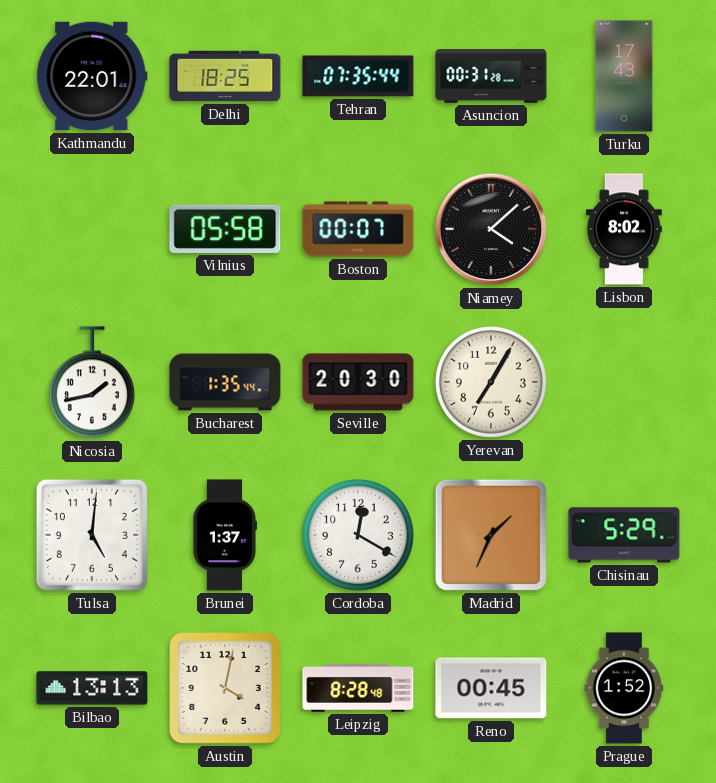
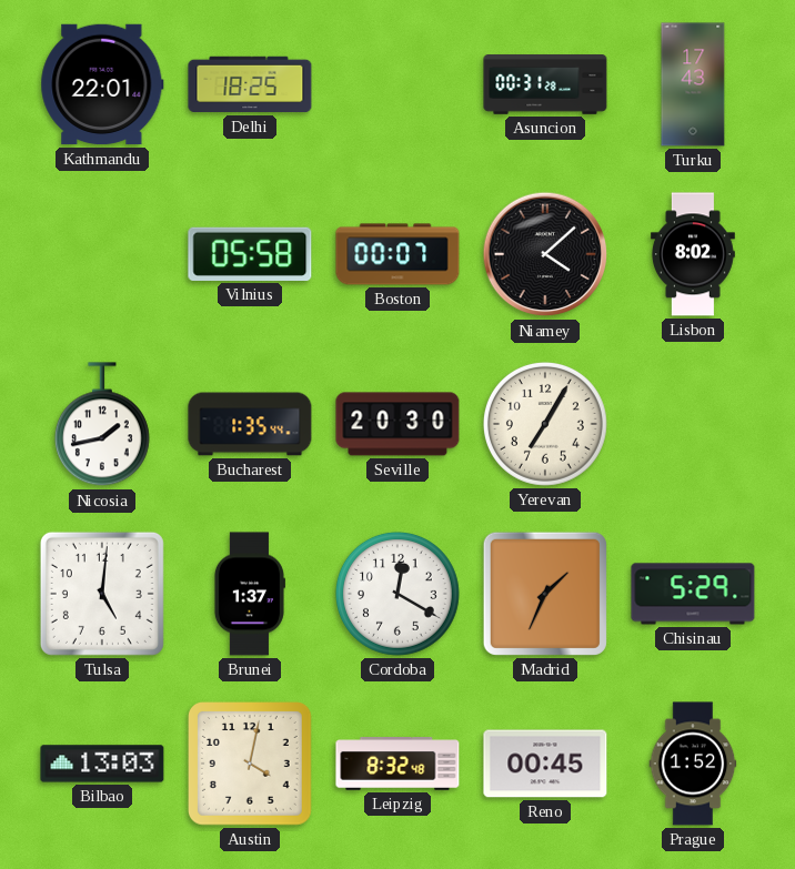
Tehran: 07:35 -> none
Bilbao: 13:13 -> 13:03
Leipzig: 8:28 -> 8:32
